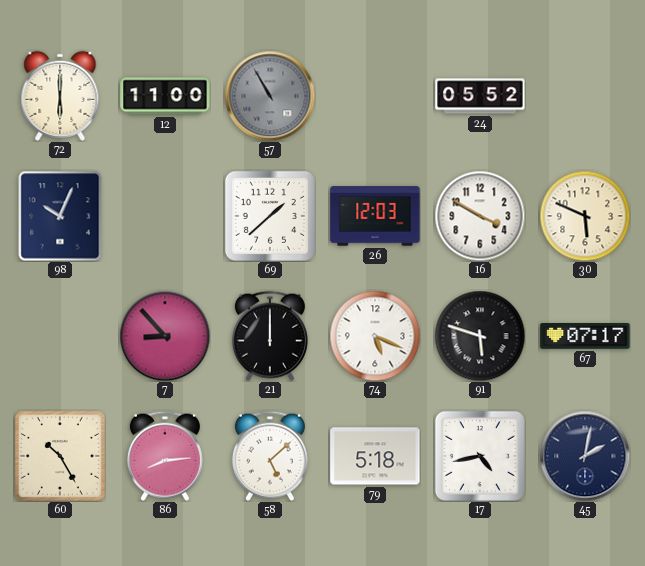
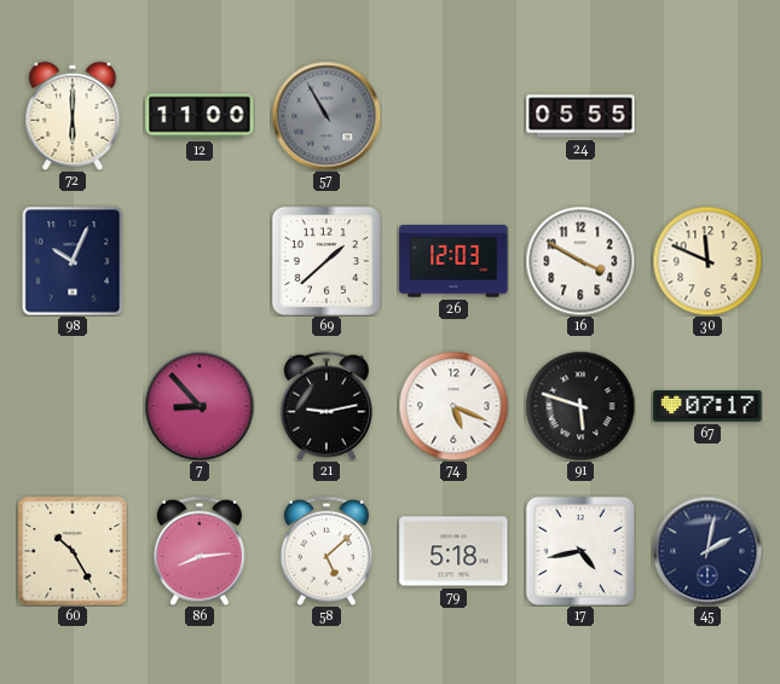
24: 05:52 -> 05:55
30: 5:49 -> 11:49
21: 12:00 -> 9:13
